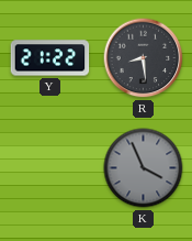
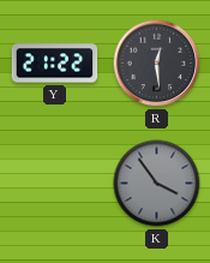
R: 8:29 -> 12:29
K: 3:56 -> 3:54
